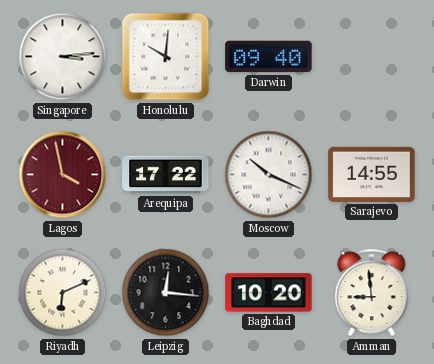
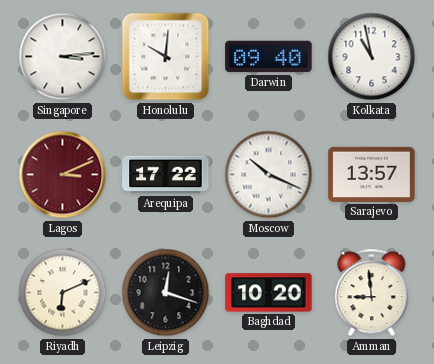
Kolkata: none -> 10:58
Lagos: 3:58 -> 3:11
Sarajevo: 14:55 -> 13:57
Leipzig: 12:16 -> 12:18
